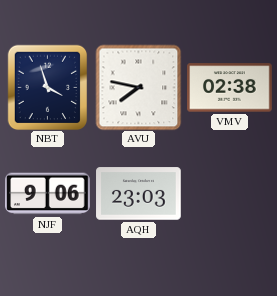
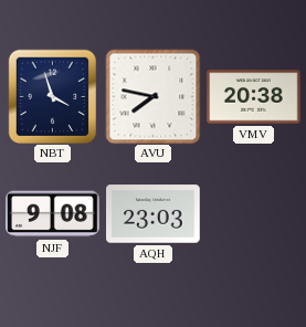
VMV: 02:38 -> 20:38
NJF: 9:06 -> 9:08
